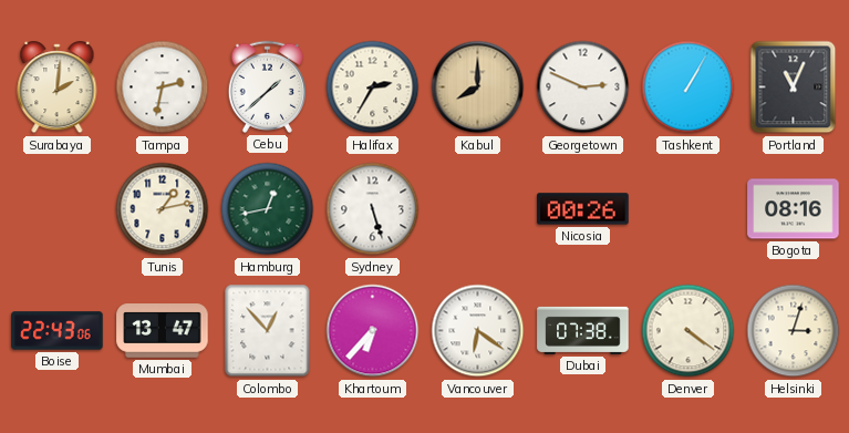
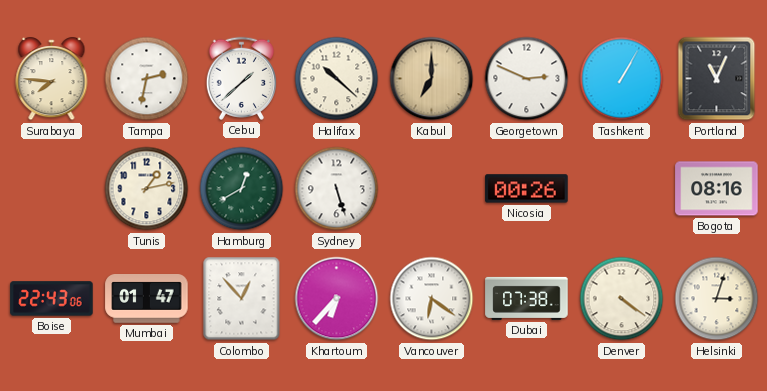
Surabaya: 2:01 -> 7:46
Halifax: 2:35 -> 10:22
Kabul: 8:00 -> 7:00
Hamburg: 12:43 -> 12:40
Mumbai: 13:47 -> 01:47
